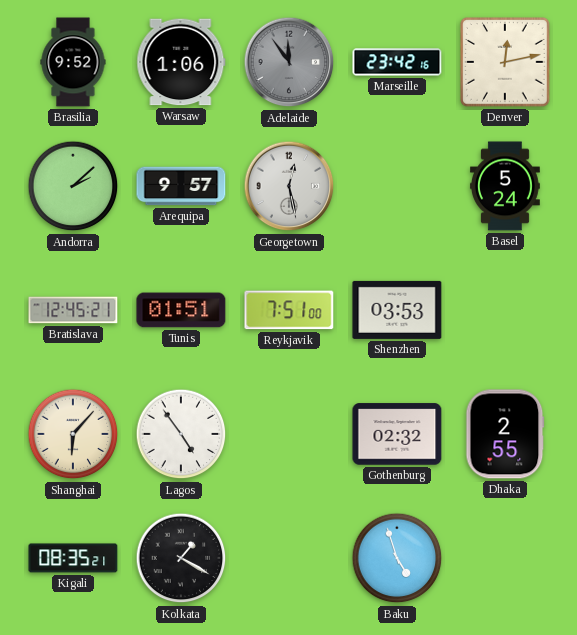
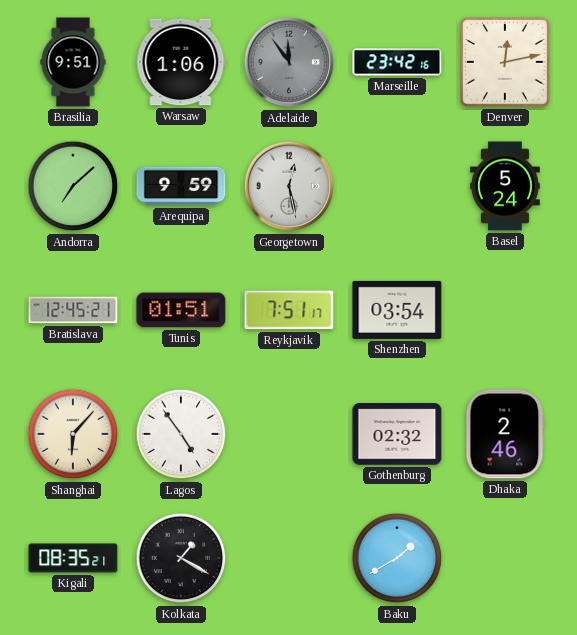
Brasilia: 9:52 -> 9:51
Andorra: 2:08 -> 7:08
Arequipa: 9:57 -> 9:59
Reykjavik: 7:51:00 -> 7:51:17
Shenzhen: 03:53 -> 03:54
Dhaka: 2:55 -> 2:46
Baku: 4:57 -> 1:40
